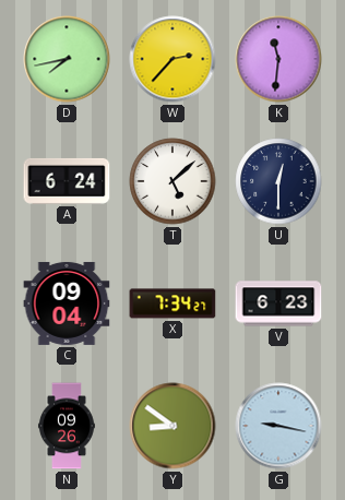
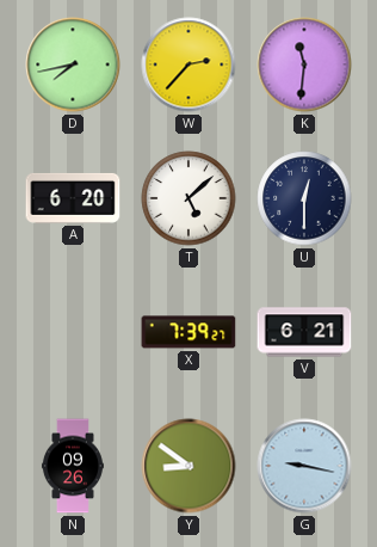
A: 6:24 -> 6:20
C: 09:04 -> none
X: 7:34 -> 7:39
V: 6:23 -> 6:21
